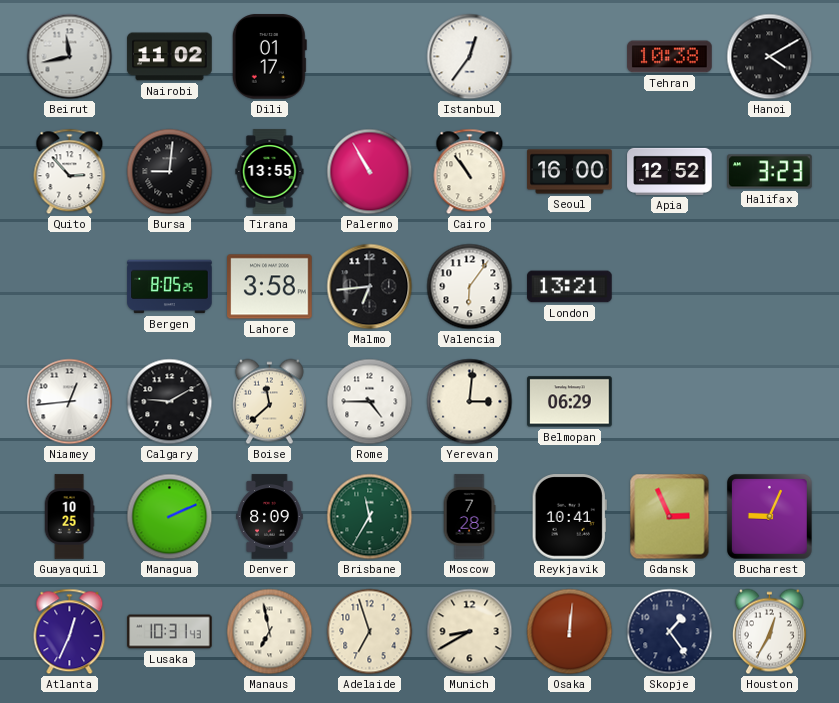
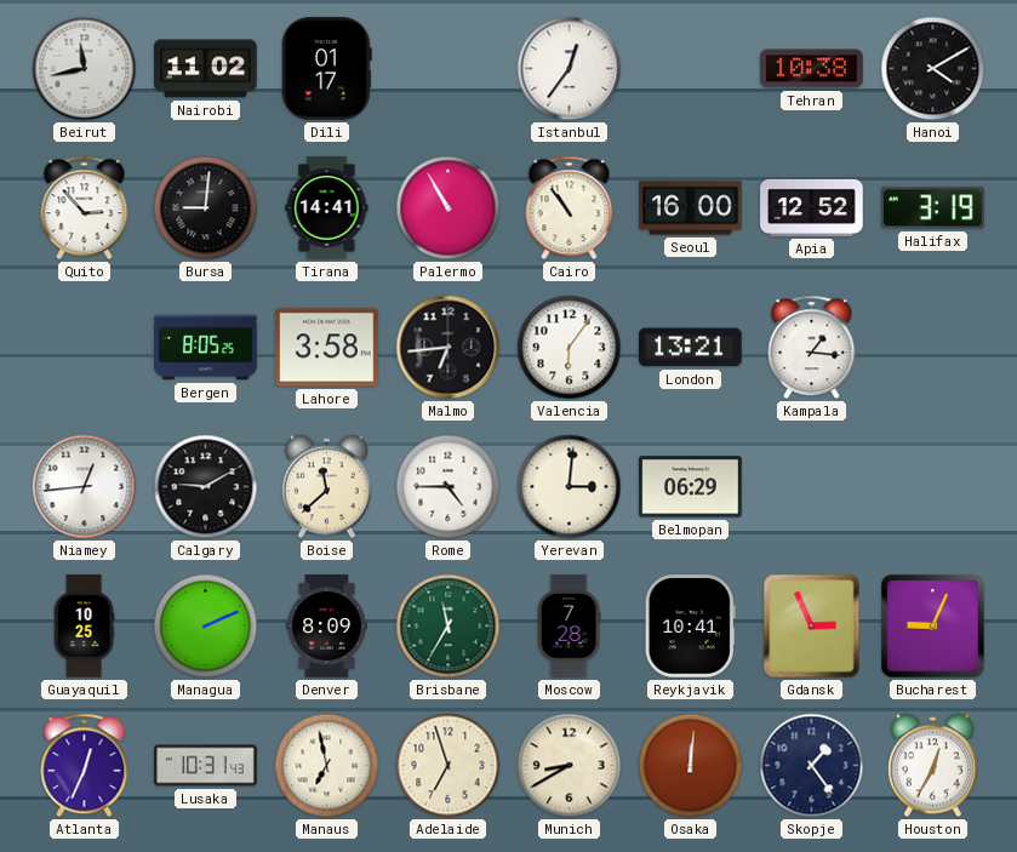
Tirana: 13:55 -> 14:41
Halifax: 3:23 -> 3:19
Kampala: none -> 1:16
